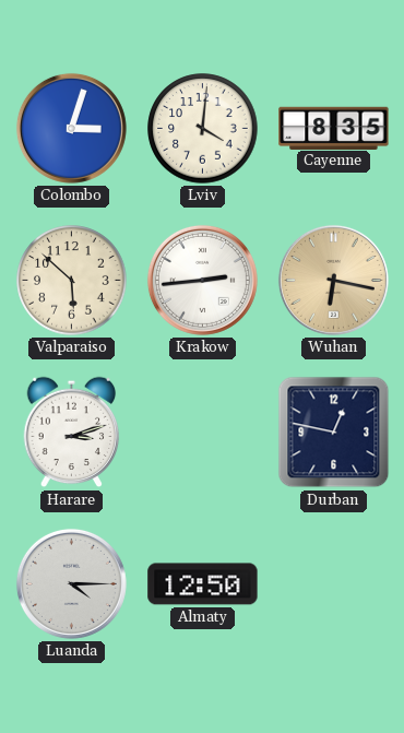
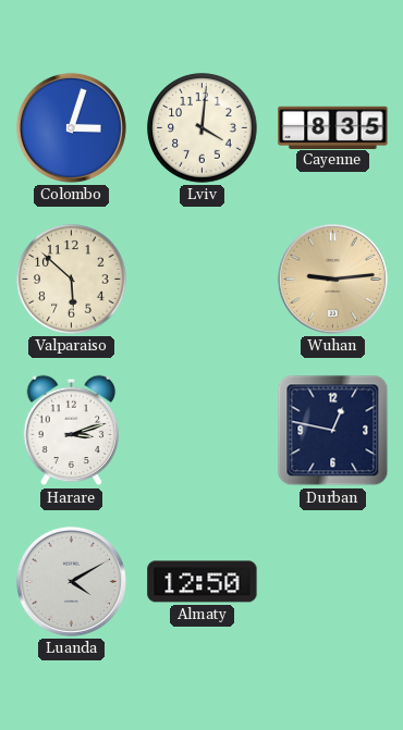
Krakow: 2:44 -> none
Wuhan: 6:17 -> 9:14
Luanda: 4:15 -> 4:10
